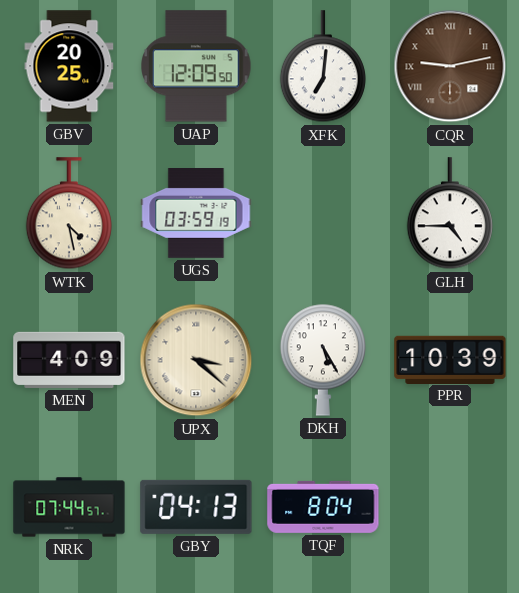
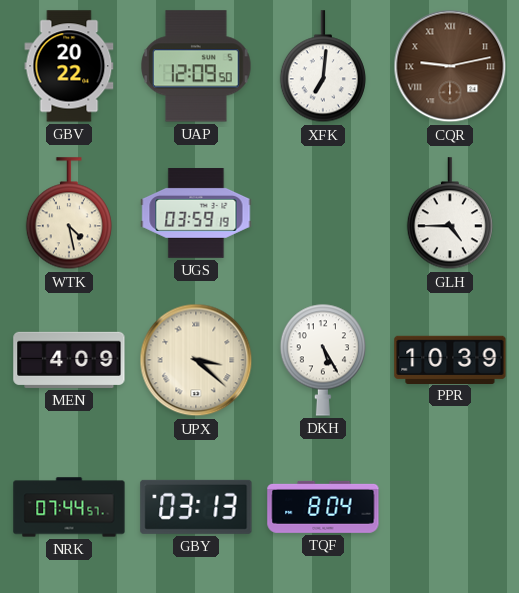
GBV: 20:25 -> 20:22
GBY: 04:13 -> 03:13
